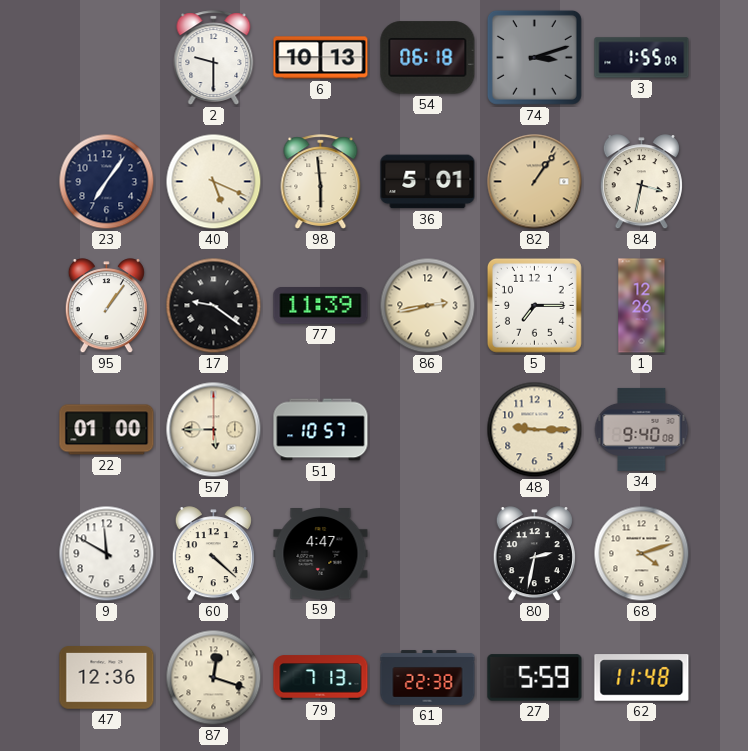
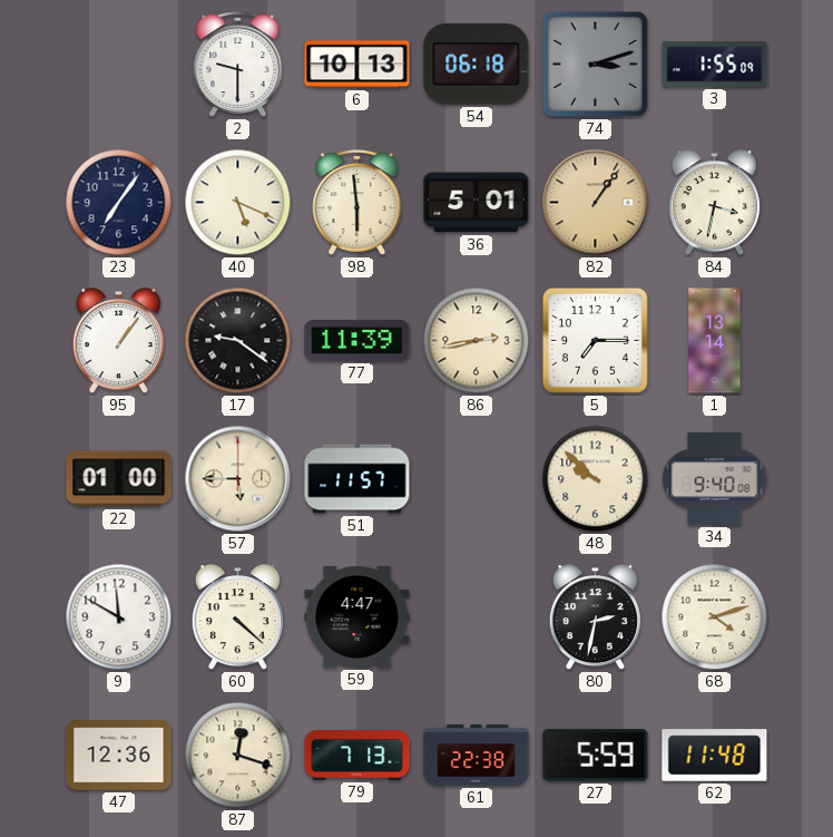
1: 12:26 -> 13:14
51: 10:57 -> 11:57
48: 9:15 -> 9:52
